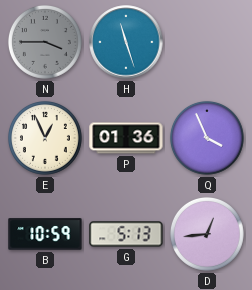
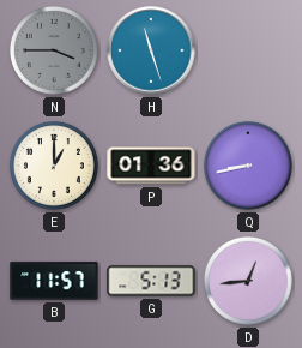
E: 12:56 -> 1:00
Q: 3:56 -> 8:43
B: 10:59 -> 11:57
